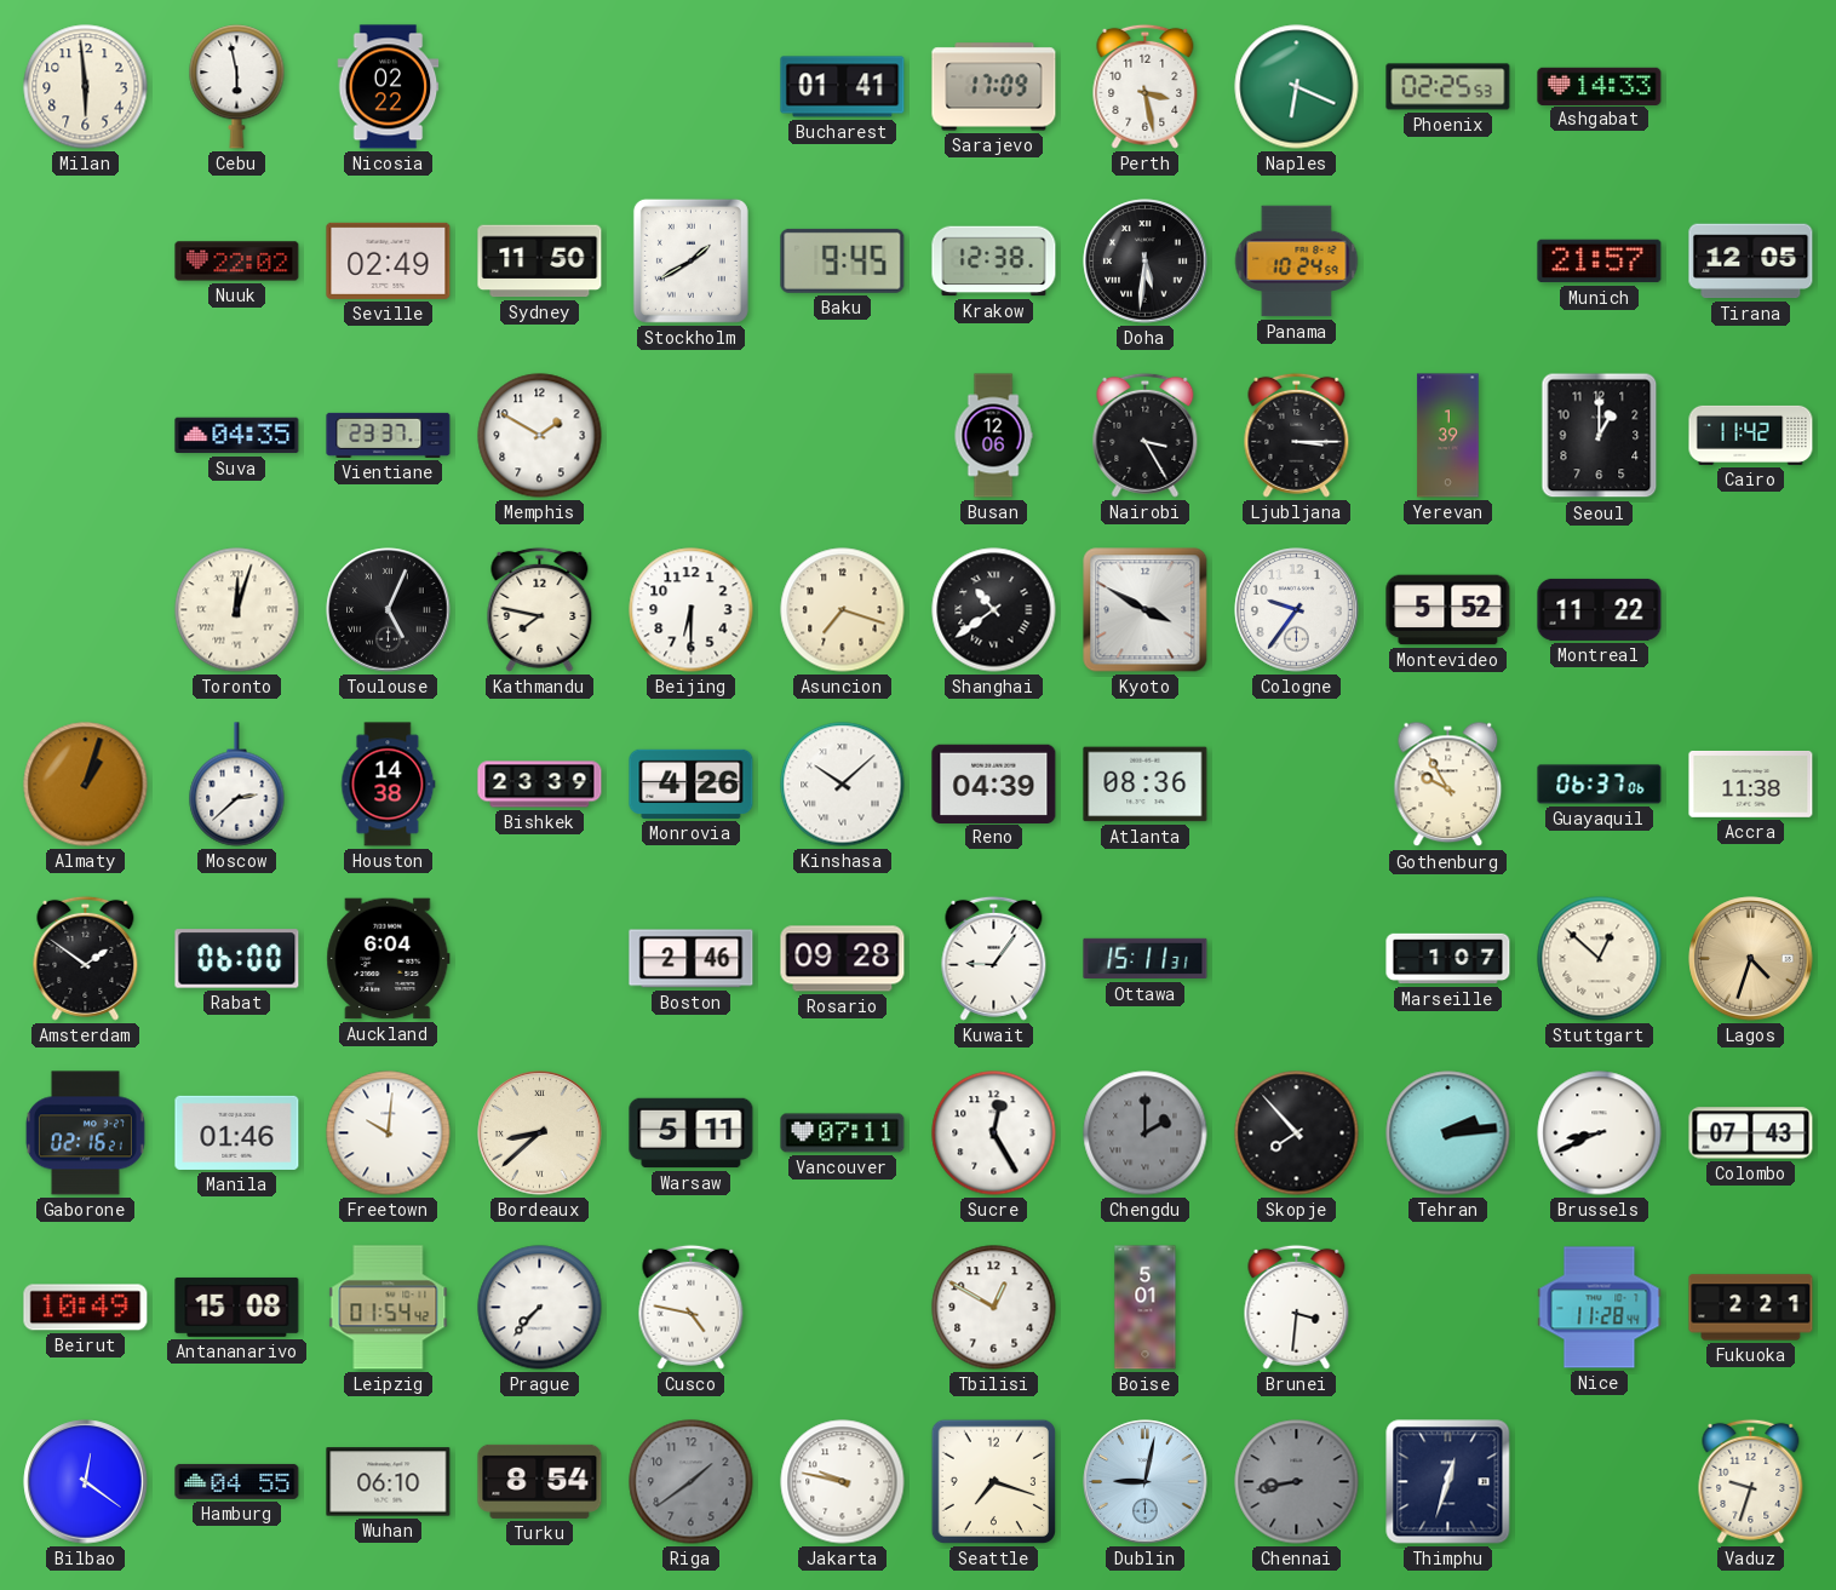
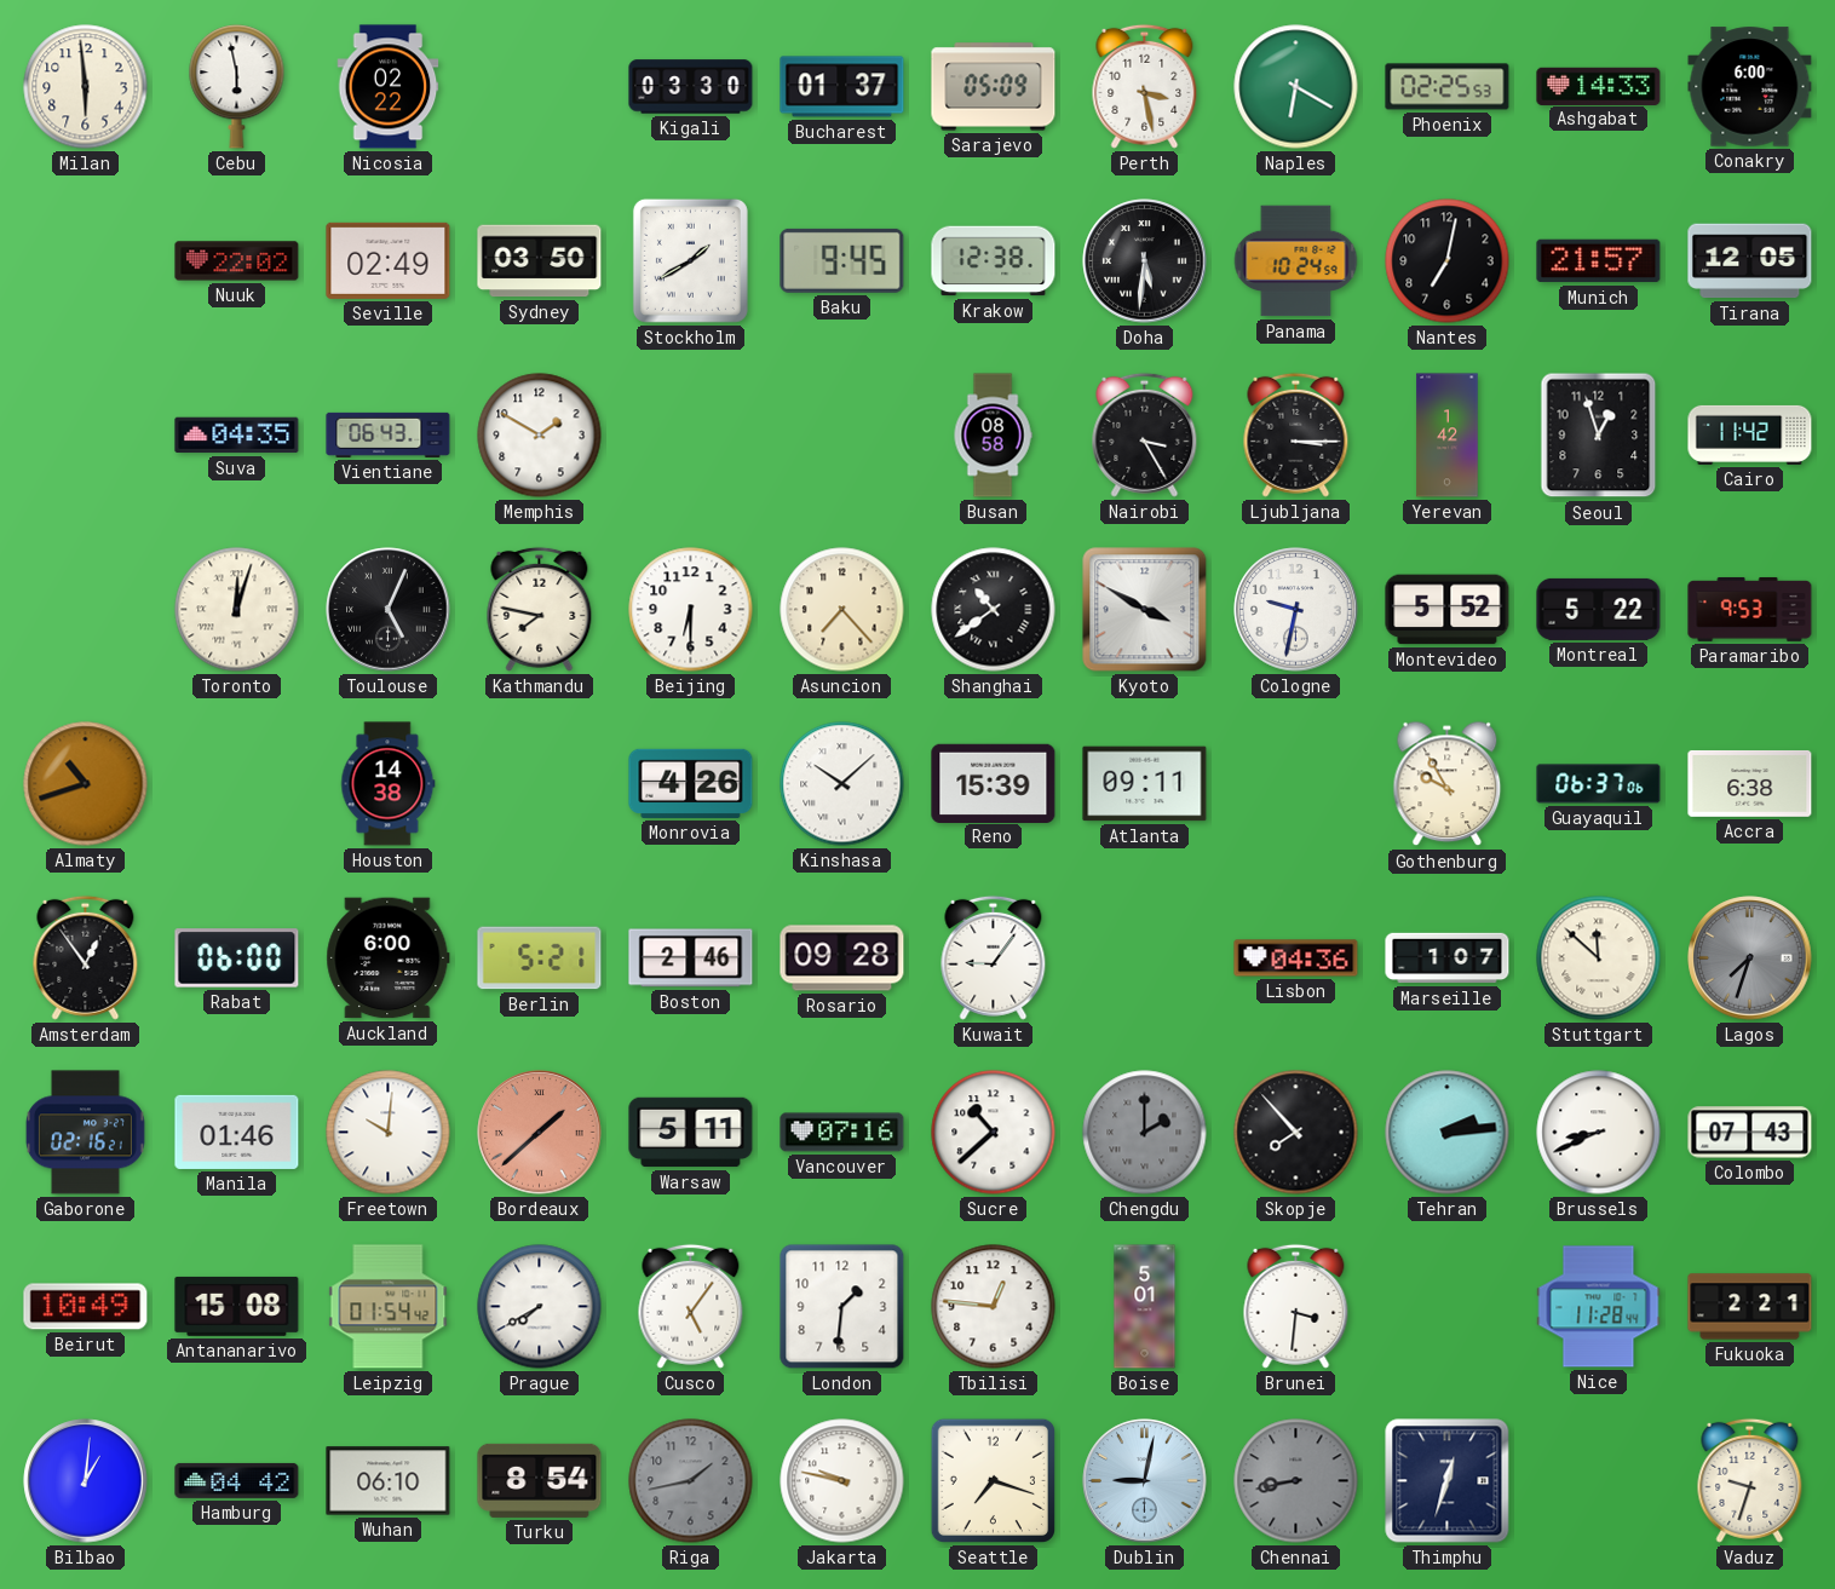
Kigali: none -> 03:30
Bucharest: 01:41 -> 01:37
Sarajevo: 17:09 -> 05:09
Naples: 6:19 -> 6:20
Conakry: none -> 6:00
Sydney: 11:50 -> 03:50
Nantes: none -> 7:02
Vientiane: 23:37 -> 06:43
Busan: 12:06 -> 08:58
Yerevan: 1:39 -> 1:42
Seoul: 1:00 -> 12:57
Asuncion: 7:18 -> 7:23
Cologne: 9:36 -> 9:32
Montreal: 11:22 -> 5:22
Paramaribo: none -> 9:53
Almaty: 1:03 -> 10:42
Moscow: 2:38 -> none
Bishkek: 23:39 -> none
Reno: 04:39 -> 15:39
Atlanta: 08:36 -> 09:11
Accra: 11:38 -> 6:38
Amsterdam: 1:51 -> 12:54
Auckland: 6:04 -> 6:00
Berlin: none -> 5:21
Ottawa: 15:11 -> none
Lisbon: none -> 04:36
Stuttgart: 12:52 -> 11:52
Lagos: 4:33 -> 7:33
Lagos dial: champagne -> grey
Bordeaux: 8:38 -> 1:38
Bordeaux dial: cream -> salmon
Vancouver: 07:11 -> 07:16
Sucre: 12:25 -> 10:38
Prague: 7:37 -> 7:40
Cusco: 4:47 -> 5:06
London: none -> 1:31
Tbilisi: 12:50 -> 12:46
Bilbao: 12:21 -> 1:01
Hamburg: 04:55 -> 04:42
Riga: 1:39 -> 1:43
